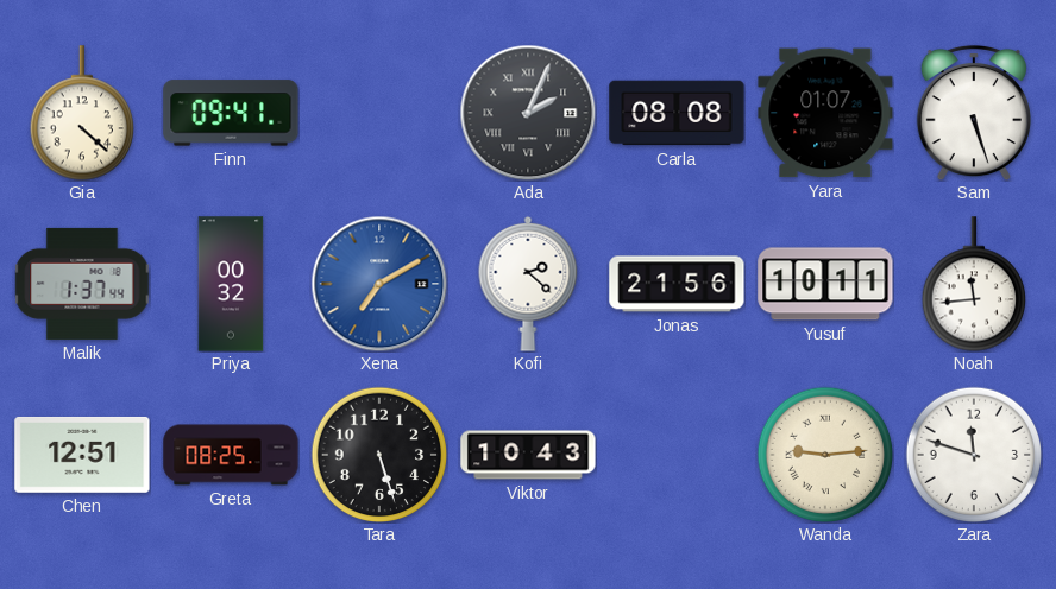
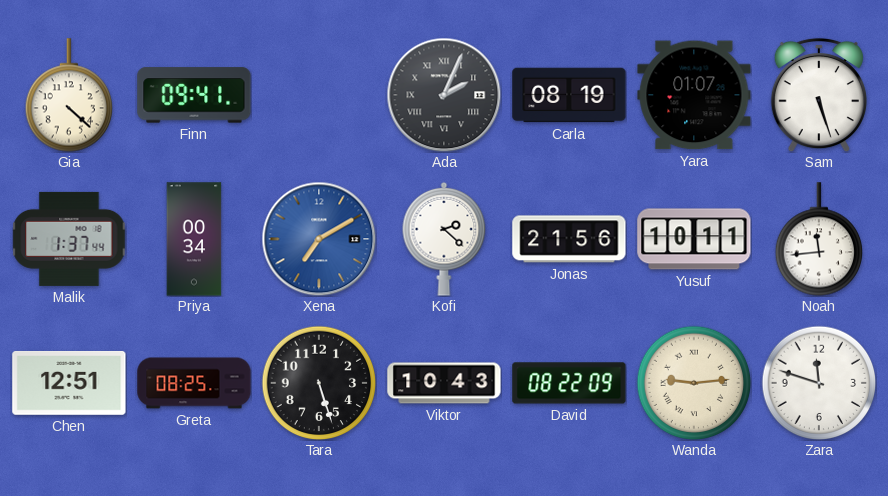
Carla: 08:08 -> 08:19
Priya: 00:32 -> 00:34
David: none -> 08:22
